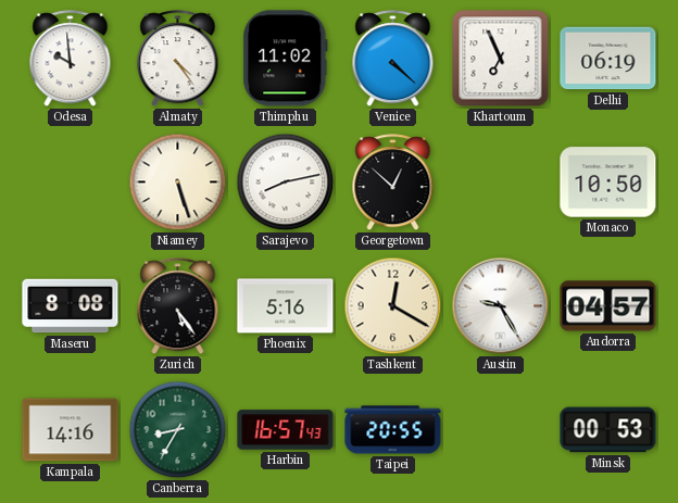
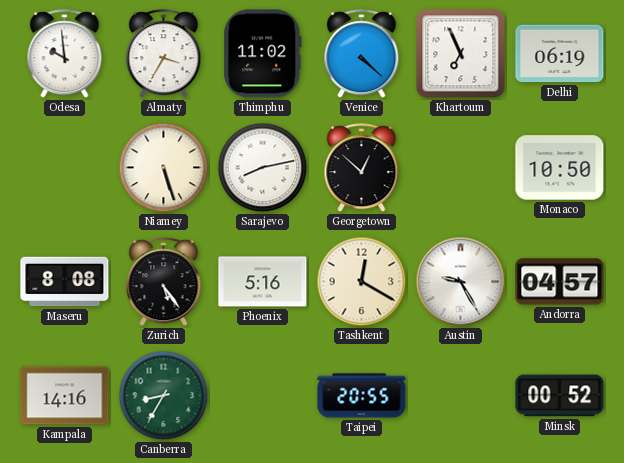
Almaty: 4:24 -> 3:35
Harbin: 16:57 -> none
Minsk: 00:53 -> 00:52
